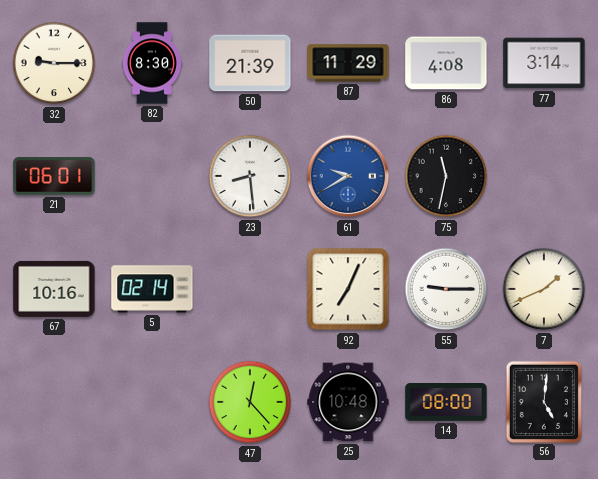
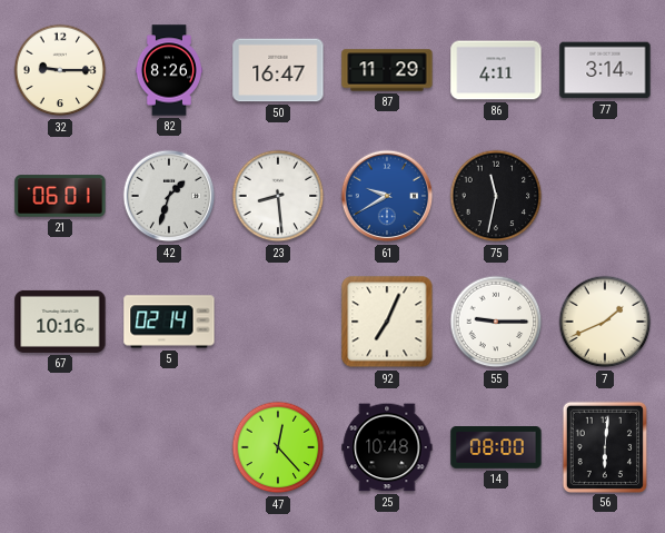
82: 8:30 -> 8:26
50: 21:39 -> 16:47
86: 4:08 -> 4:11
42: none -> 1:33
56: 5:01 -> 6:01
